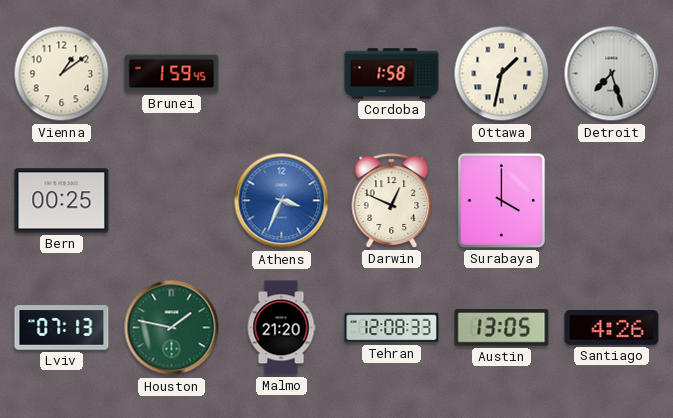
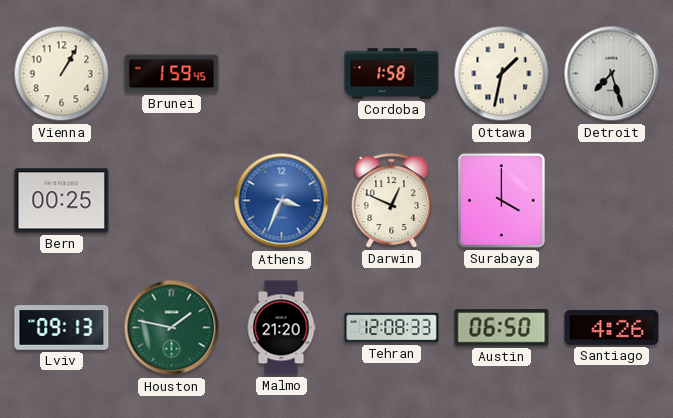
Vienna: 1:09 -> 1:05
Lviv: 07:13 -> 09:13
Austin: 13:05 -> 06:50
